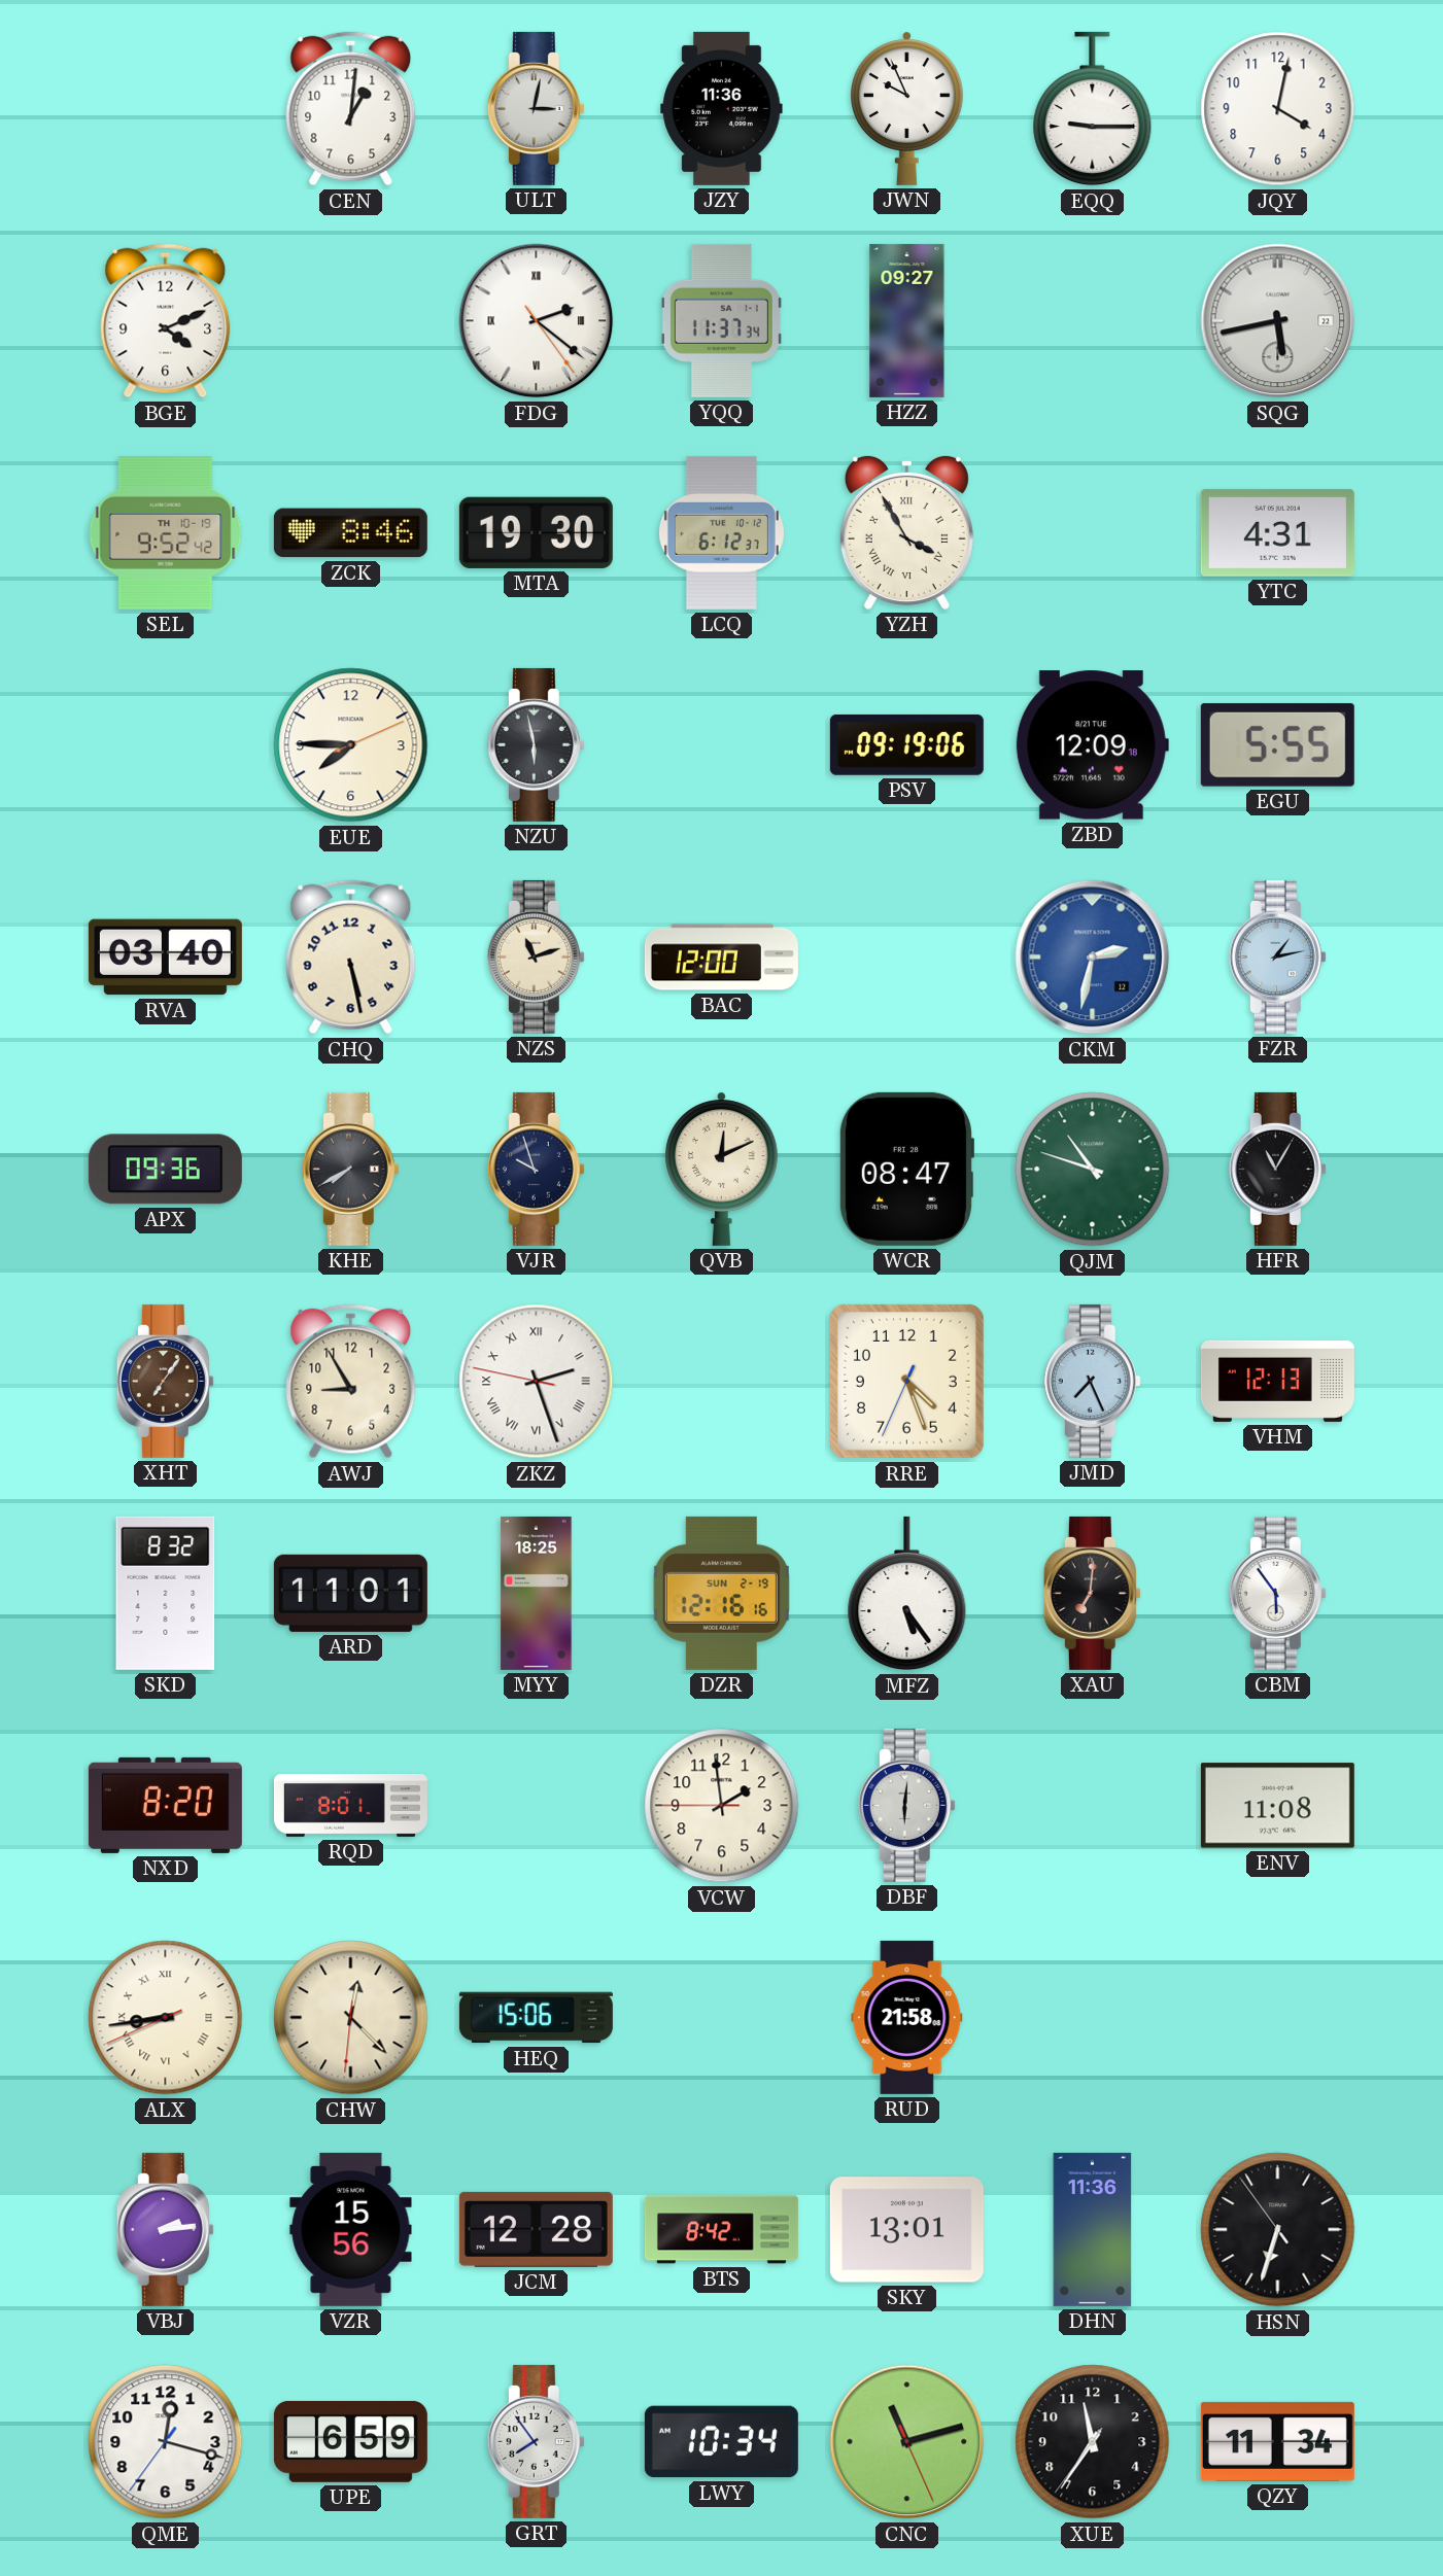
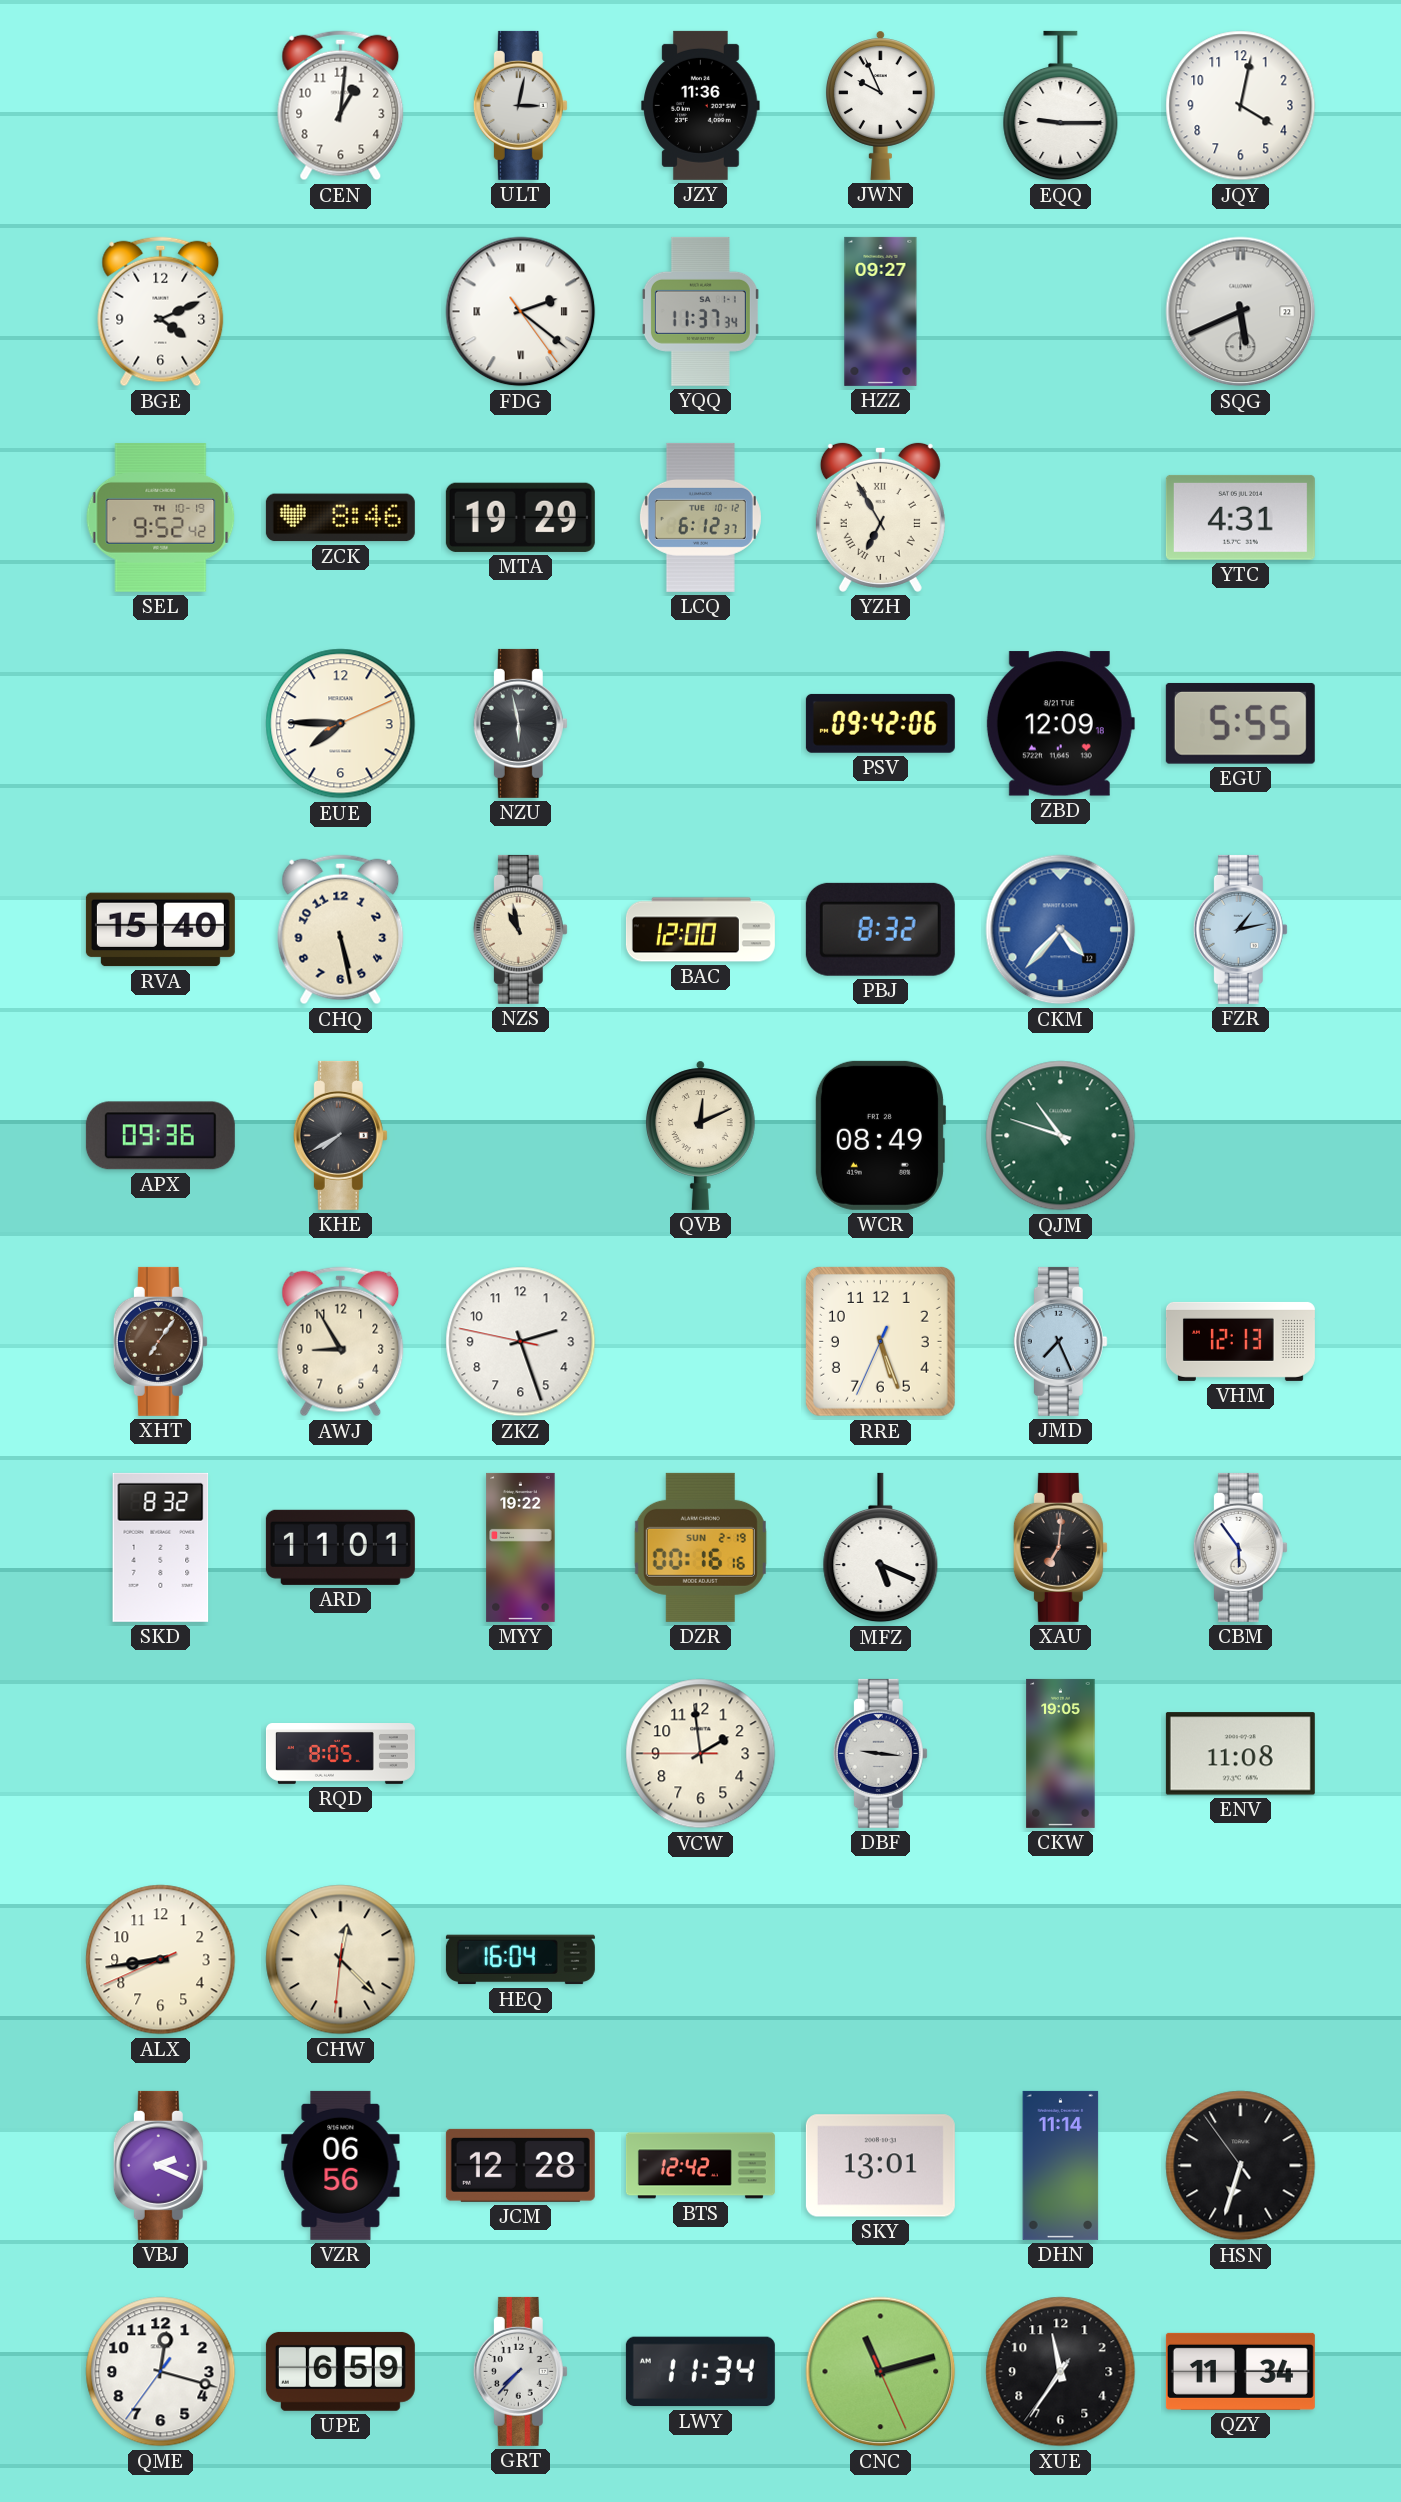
SQG: 5:43 -> 5:41
MTA: 19:30 -> 19:29
YZH: 3:55 -> 6:55
PSV: 09:19 -> 09:42
RVA: 03:40 -> 15:40
NZS: 11:12 -> 10:58
PBJ: none -> 8:32
CKM: 2:32 -> 4:37
VJR: 9:57 -> none
WCR: 08:47 -> 08:49
HFR: 11:05 -> none
ZKZ numerals: Roman -> Arabic
RRE: 4:26 -> 5:26
MYY: 18:25 -> 19:22
DZR: 12:16 -> 00:16
MFZ: 5:24 -> 5:19
NXD: 8:20 -> none
RQD: 8:01 -> 8:05
DBF: 6:01 -> 9:16
CKW: none -> 19:05
ALX numerals: Roman -> Arabic
HEQ: 15:06 -> 16:04
RUD: 21:58 -> none
VBJ: 2:14 -> 2:19
VZR: 15:56 -> 06:56
BTS: 8:42 -> 12:42
DHN: 11:36 -> 11:14
GRT: 7:54 -> 7:37
LWY: 10:34 -> 11:34
